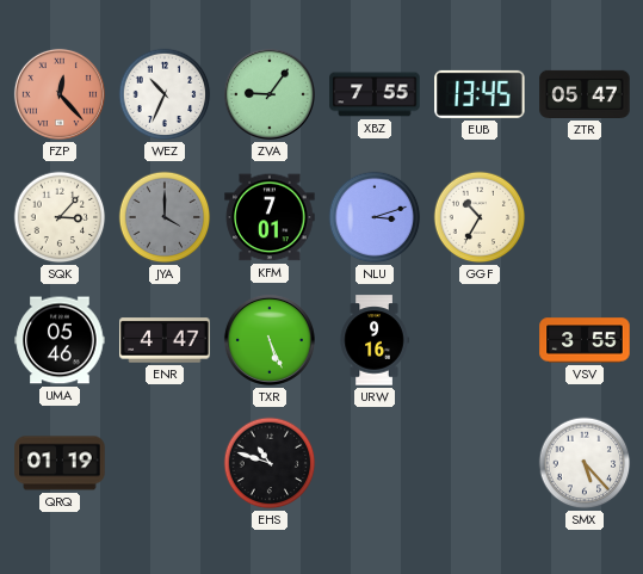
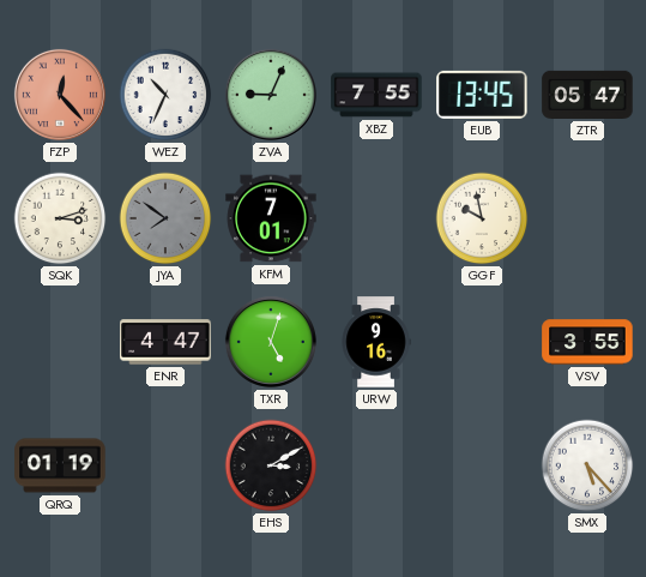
ZVA: 9:06 -> 9:04
SQK: 3:07 -> 3:12
JYA: 4:00 -> 7:51
NLU: 3:12 -> none
GGF: 10:35 -> 9:58
UMA: 05:46 -> none
TXR: 5:26 -> 5:03
EHS: 10:48 -> 3:10
